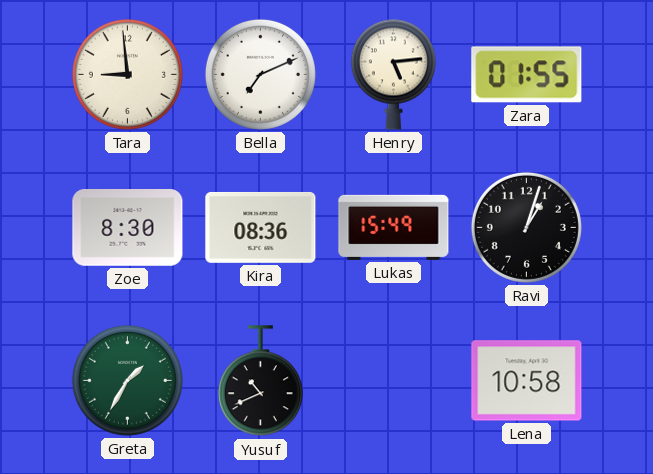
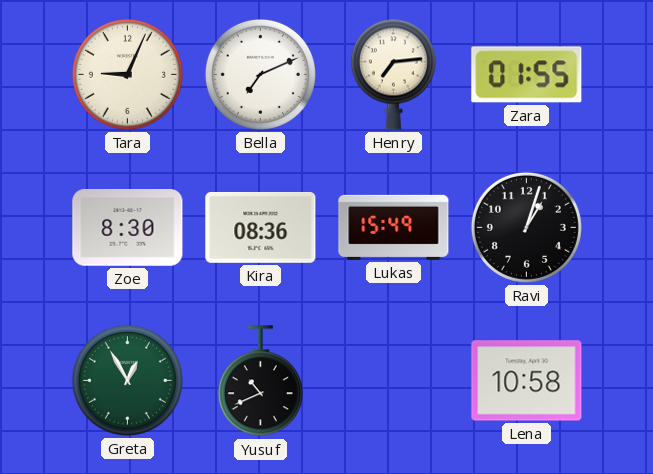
Tara: 8:59 -> 9:04
Henry: 5:14 -> 7:14
Greta: 1:35 -> 12:55
